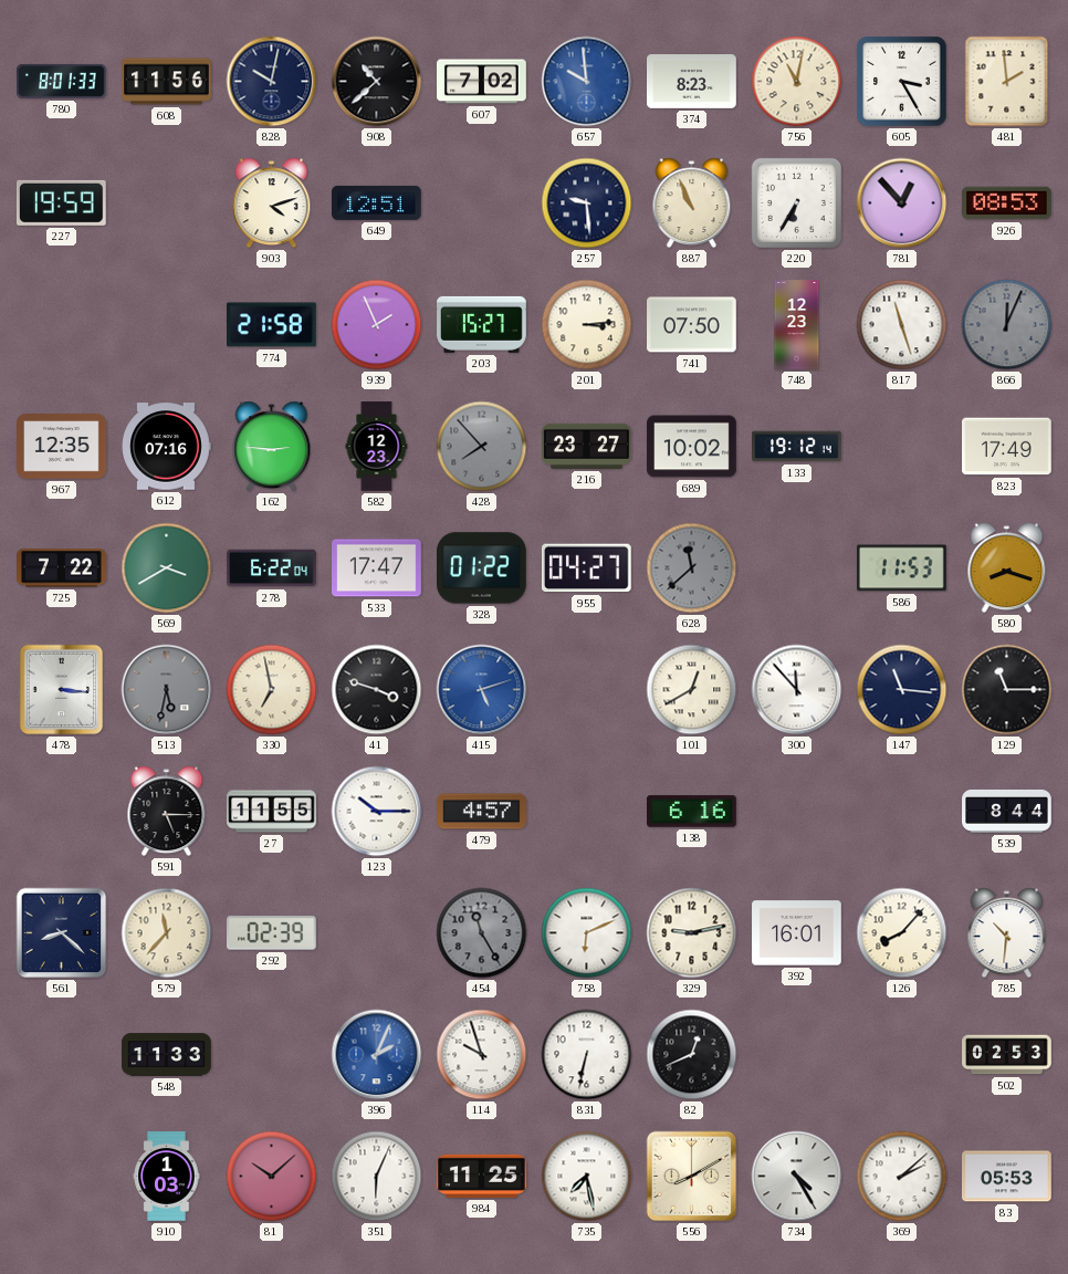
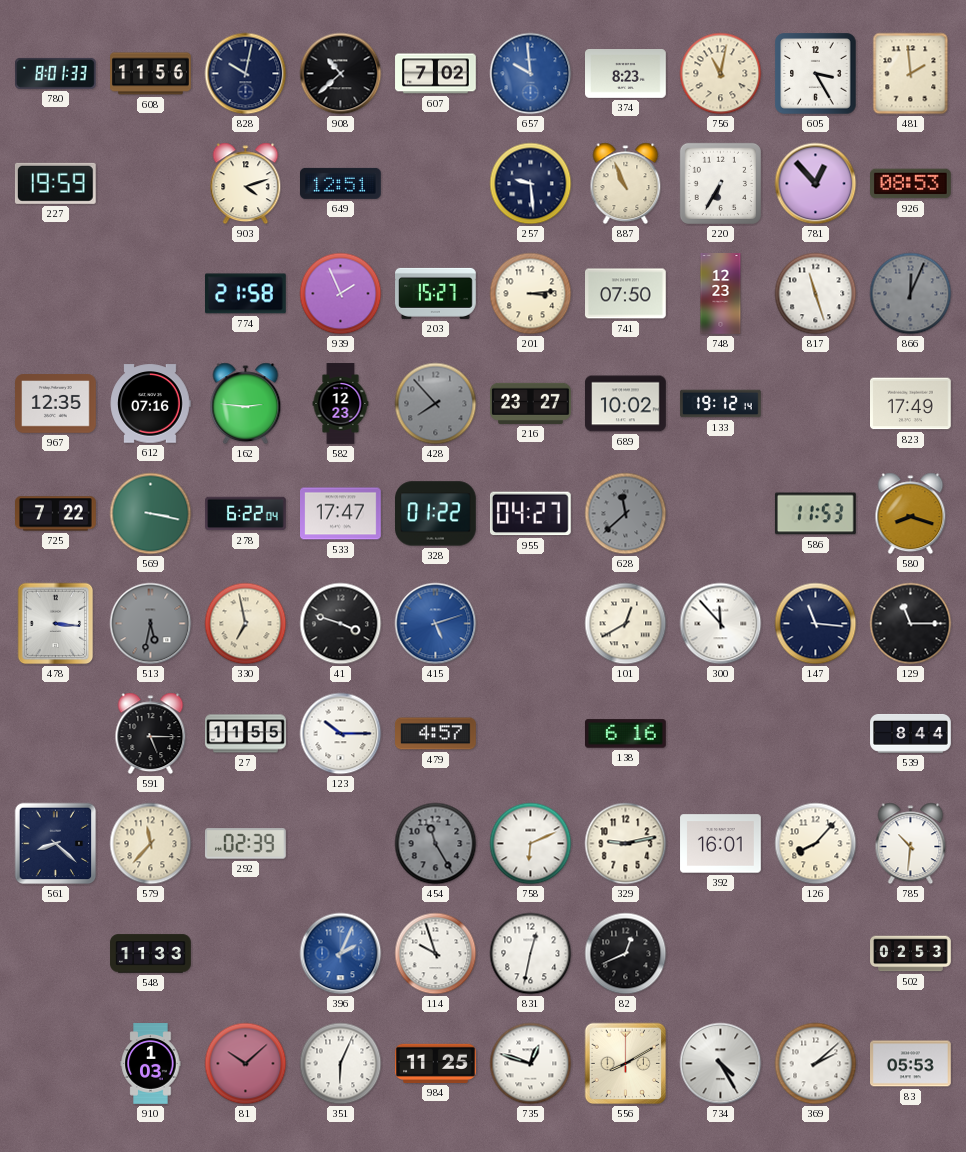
569: 3:40 -> 3:17
831: 6:32 -> 12:32
735: 7:28 -> 12:48
